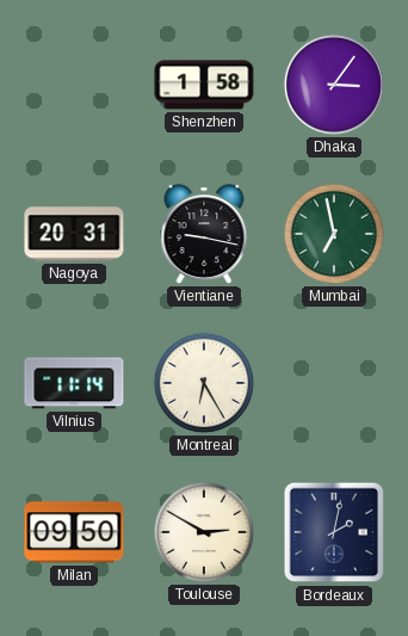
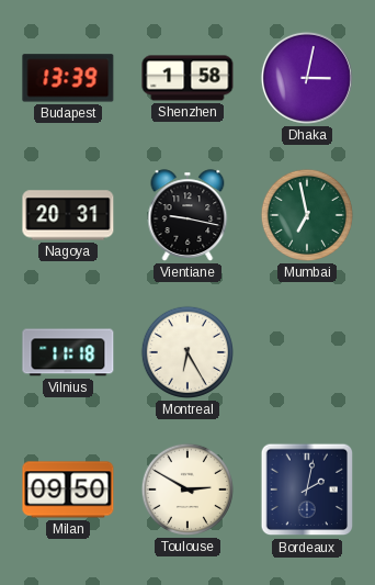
Budapest: none -> 13:39
Dhaka: 3:06 -> 3:02
Vilnius: 11:14 -> 11:18
